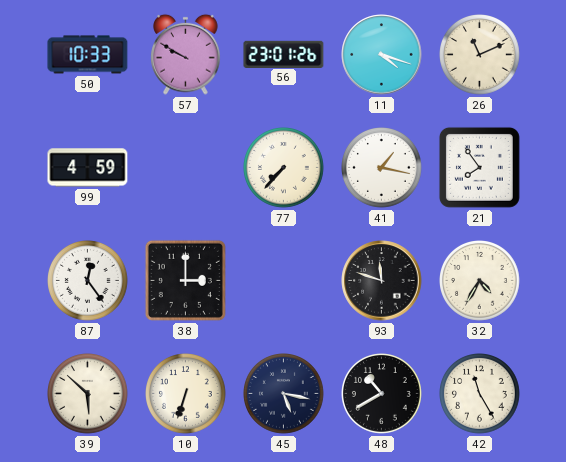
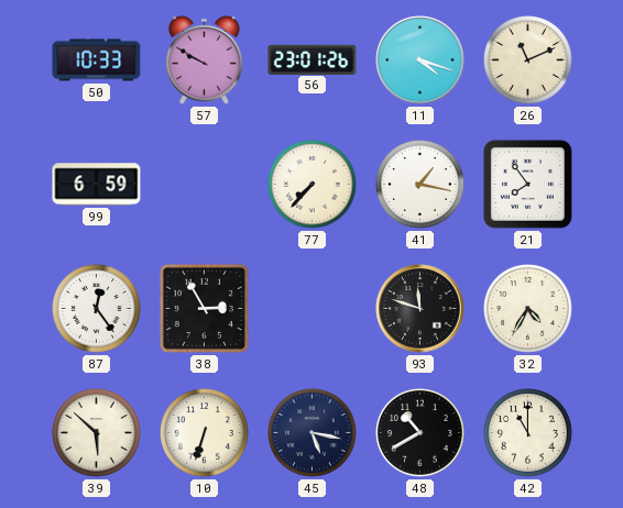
99: 4:59 -> 6:59
38: 3:00 -> 2:55
42: 11:25 -> 11:00
